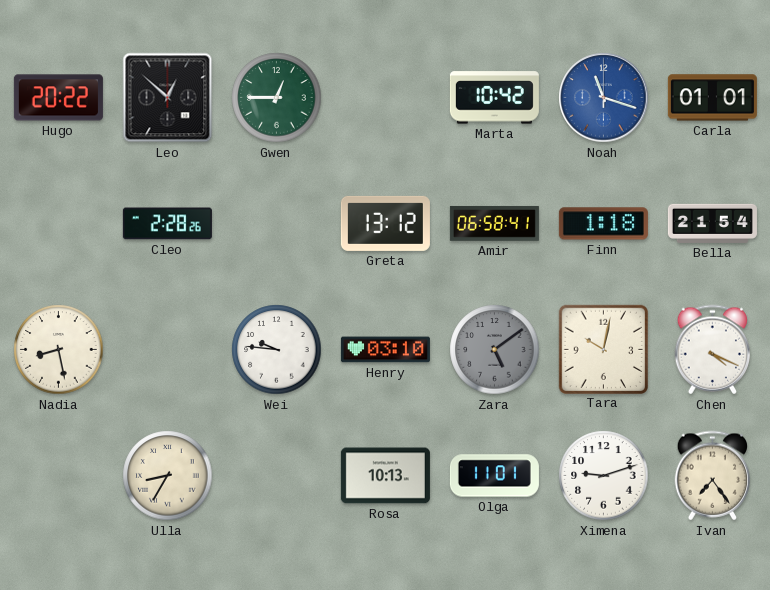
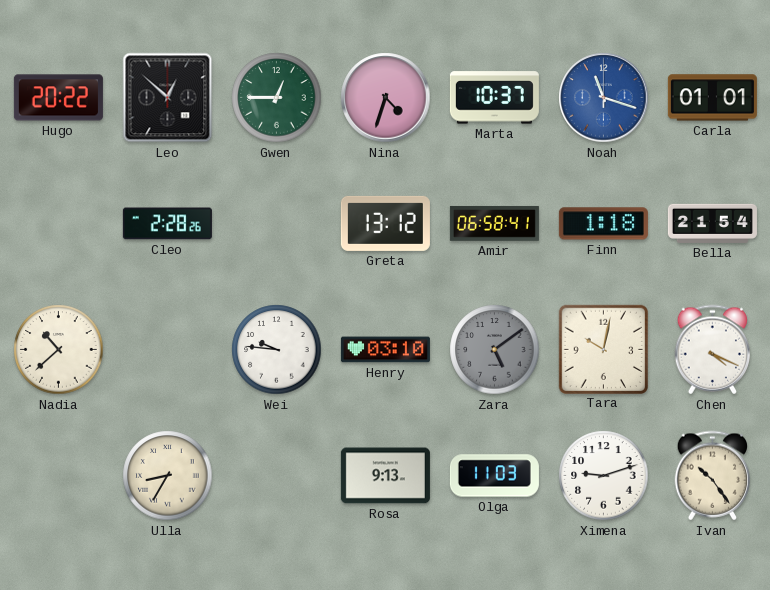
Nina: none -> 4:33
Marta: 10:42 -> 10:37
Nadia: 8:28 -> 10:38
Rosa: 10:13 -> 9:13
Olga: 11:01 -> 11:03
Ivan: 7:24 -> 10:24
